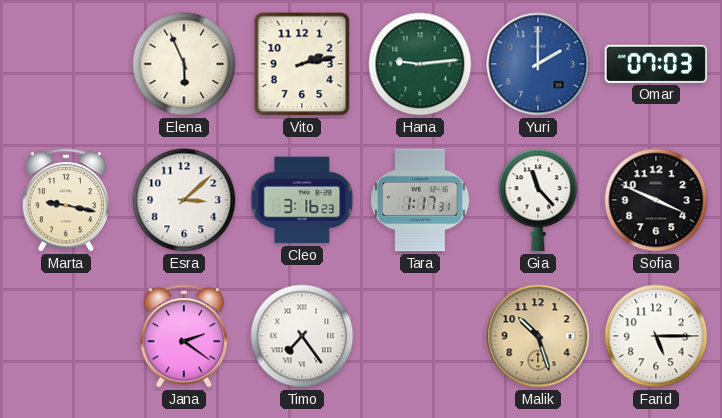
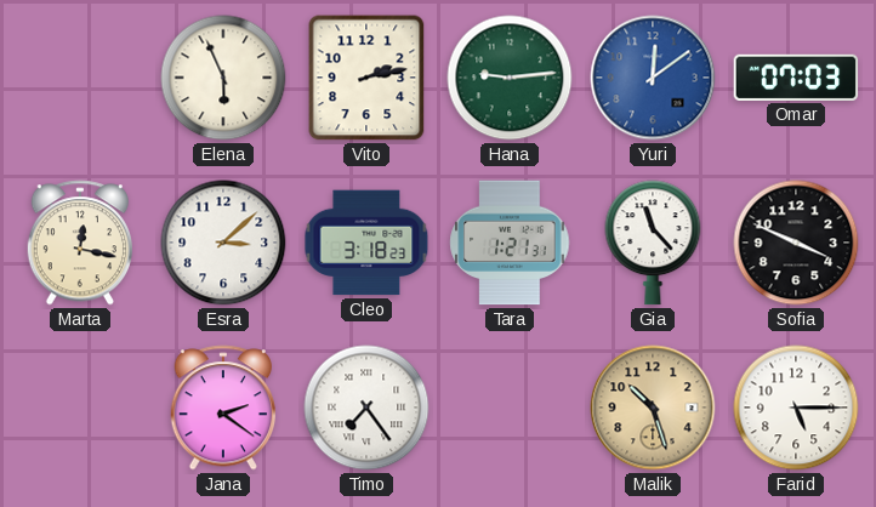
Yuri: 2:00 -> 12:09
Marta: 9:17 -> 12:17
Cleo: 3:16 -> 3:18
Tara: 1:17 -> 1:21
